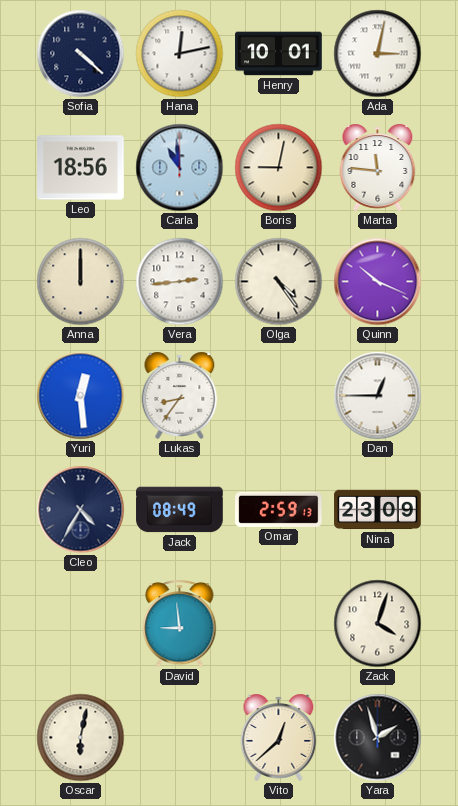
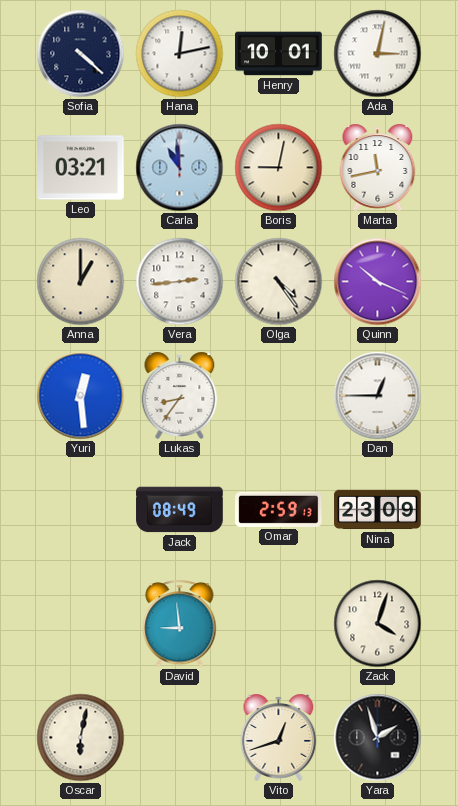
Leo: 18:56 -> 03:21
Marta: 11:46 -> 11:43
Anna: 12:00 -> 1:00
Cleo: 4:35 -> none
Vito: 12:38 -> 12:42
